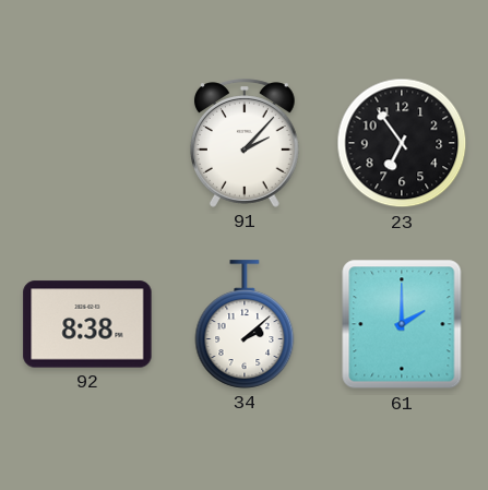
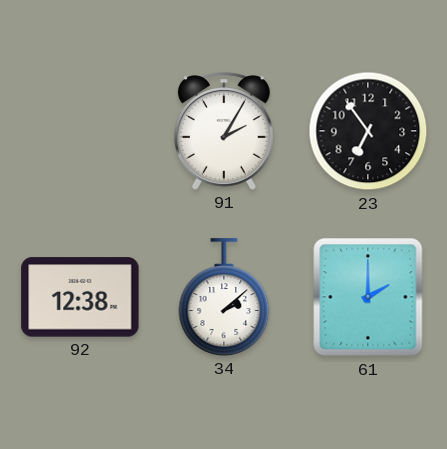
91: 2:07 -> 2:05
92: 8:38 -> 12:38
